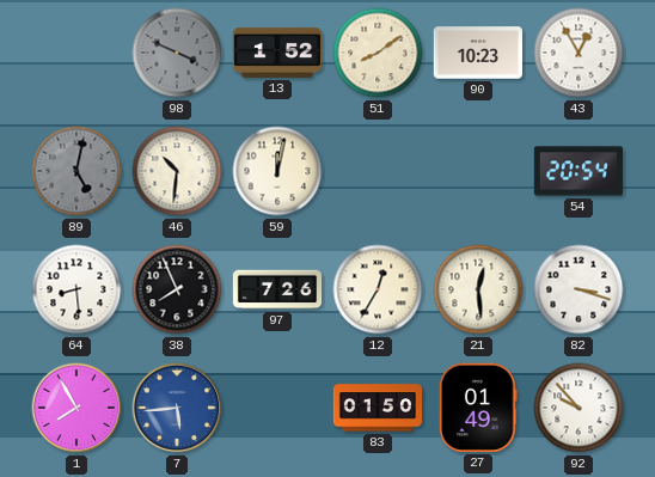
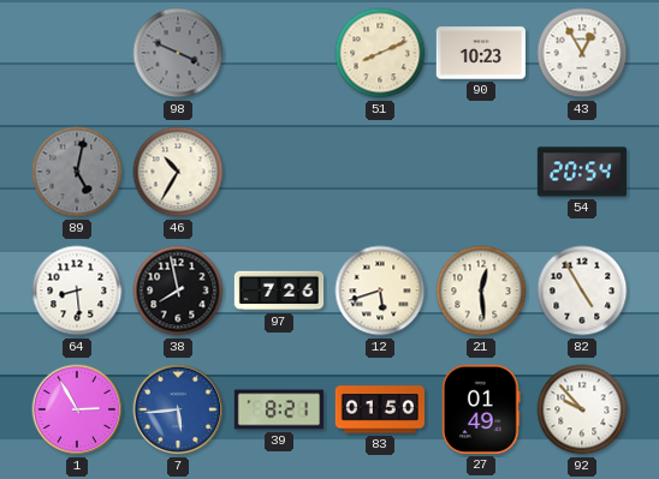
13: 1:52 -> none
51: 8:09 -> 8:11
46: 10:31 -> 10:35
59: 12:02 -> none
38: 7:56 -> 7:58
12: 12:35 -> 5:42
82: 3:18 -> 4:55
1: 7:55 -> 2:55
39: none -> 8:21
